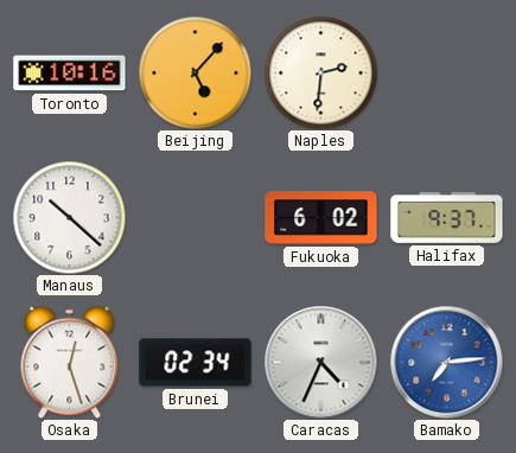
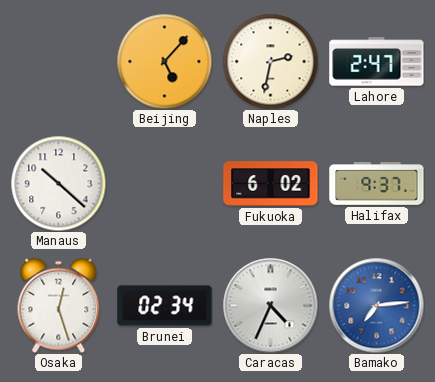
Toronto: 10:16 -> none
Naples: 2:31 -> 2:32
Lahore: none -> 2:47
